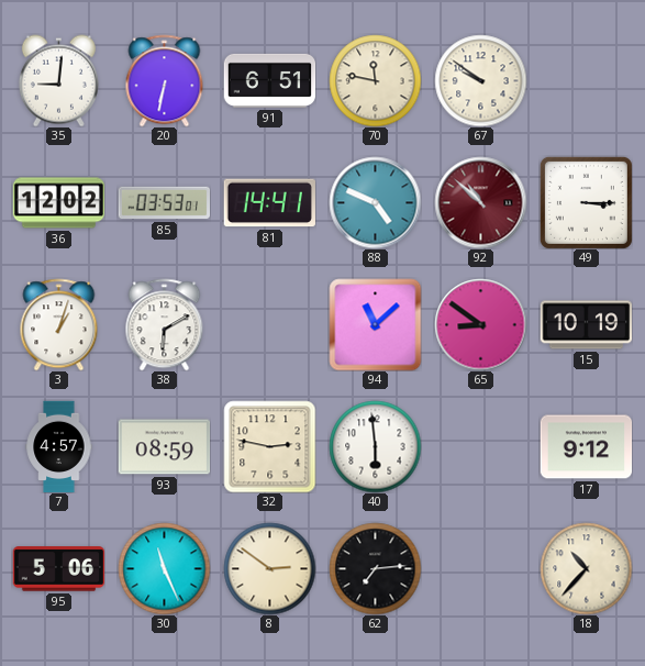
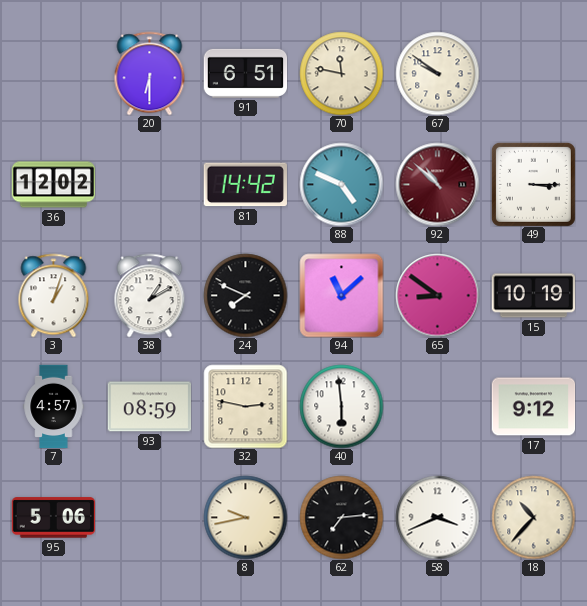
35: 9:01 -> none
20: 6:32 -> 6:30
85: 03:53 -> none
81: 14:41 -> 14:42
38: 6:10 -> 1:10
24: none -> 7:49
30: 11:26 -> none
8: 2:51 -> 9:43
58: none -> 3:41
